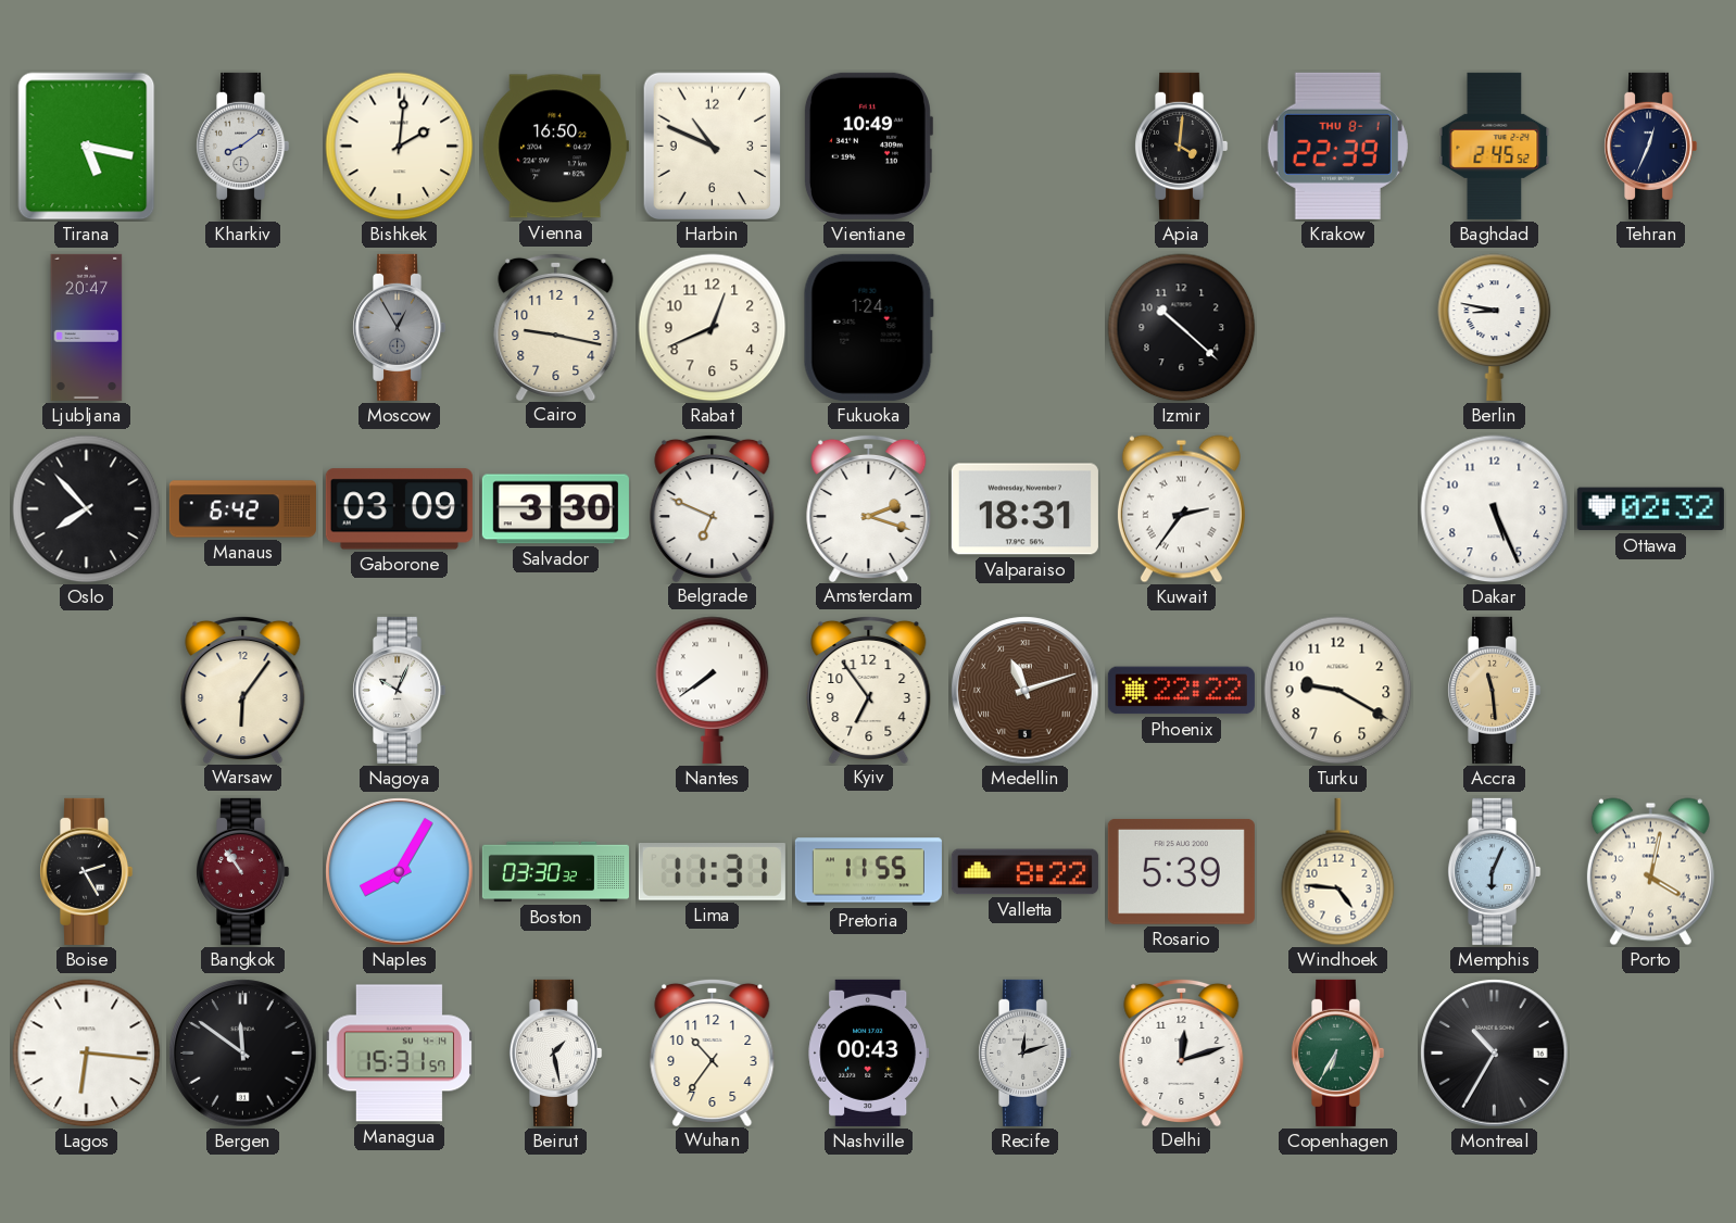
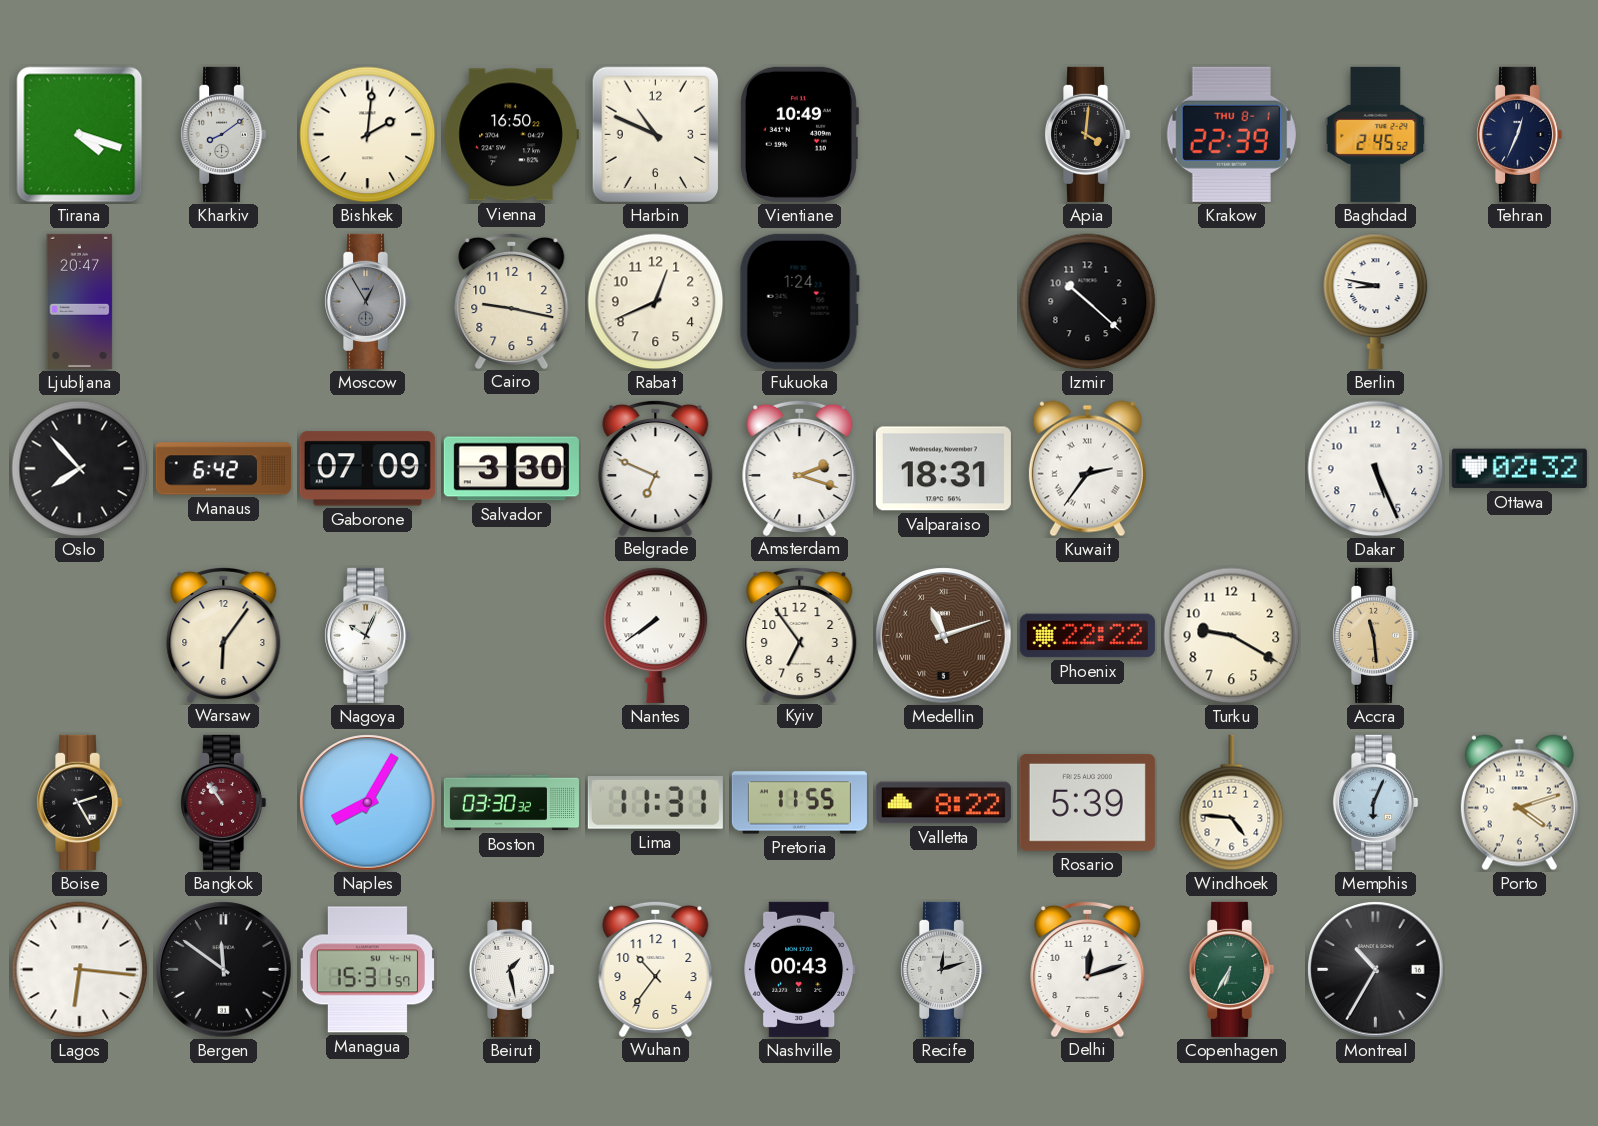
Tirana: 5:17 -> 4:18
Gaborone: 03:09 -> 07:09
Porto: 4:02 -> 4:12
